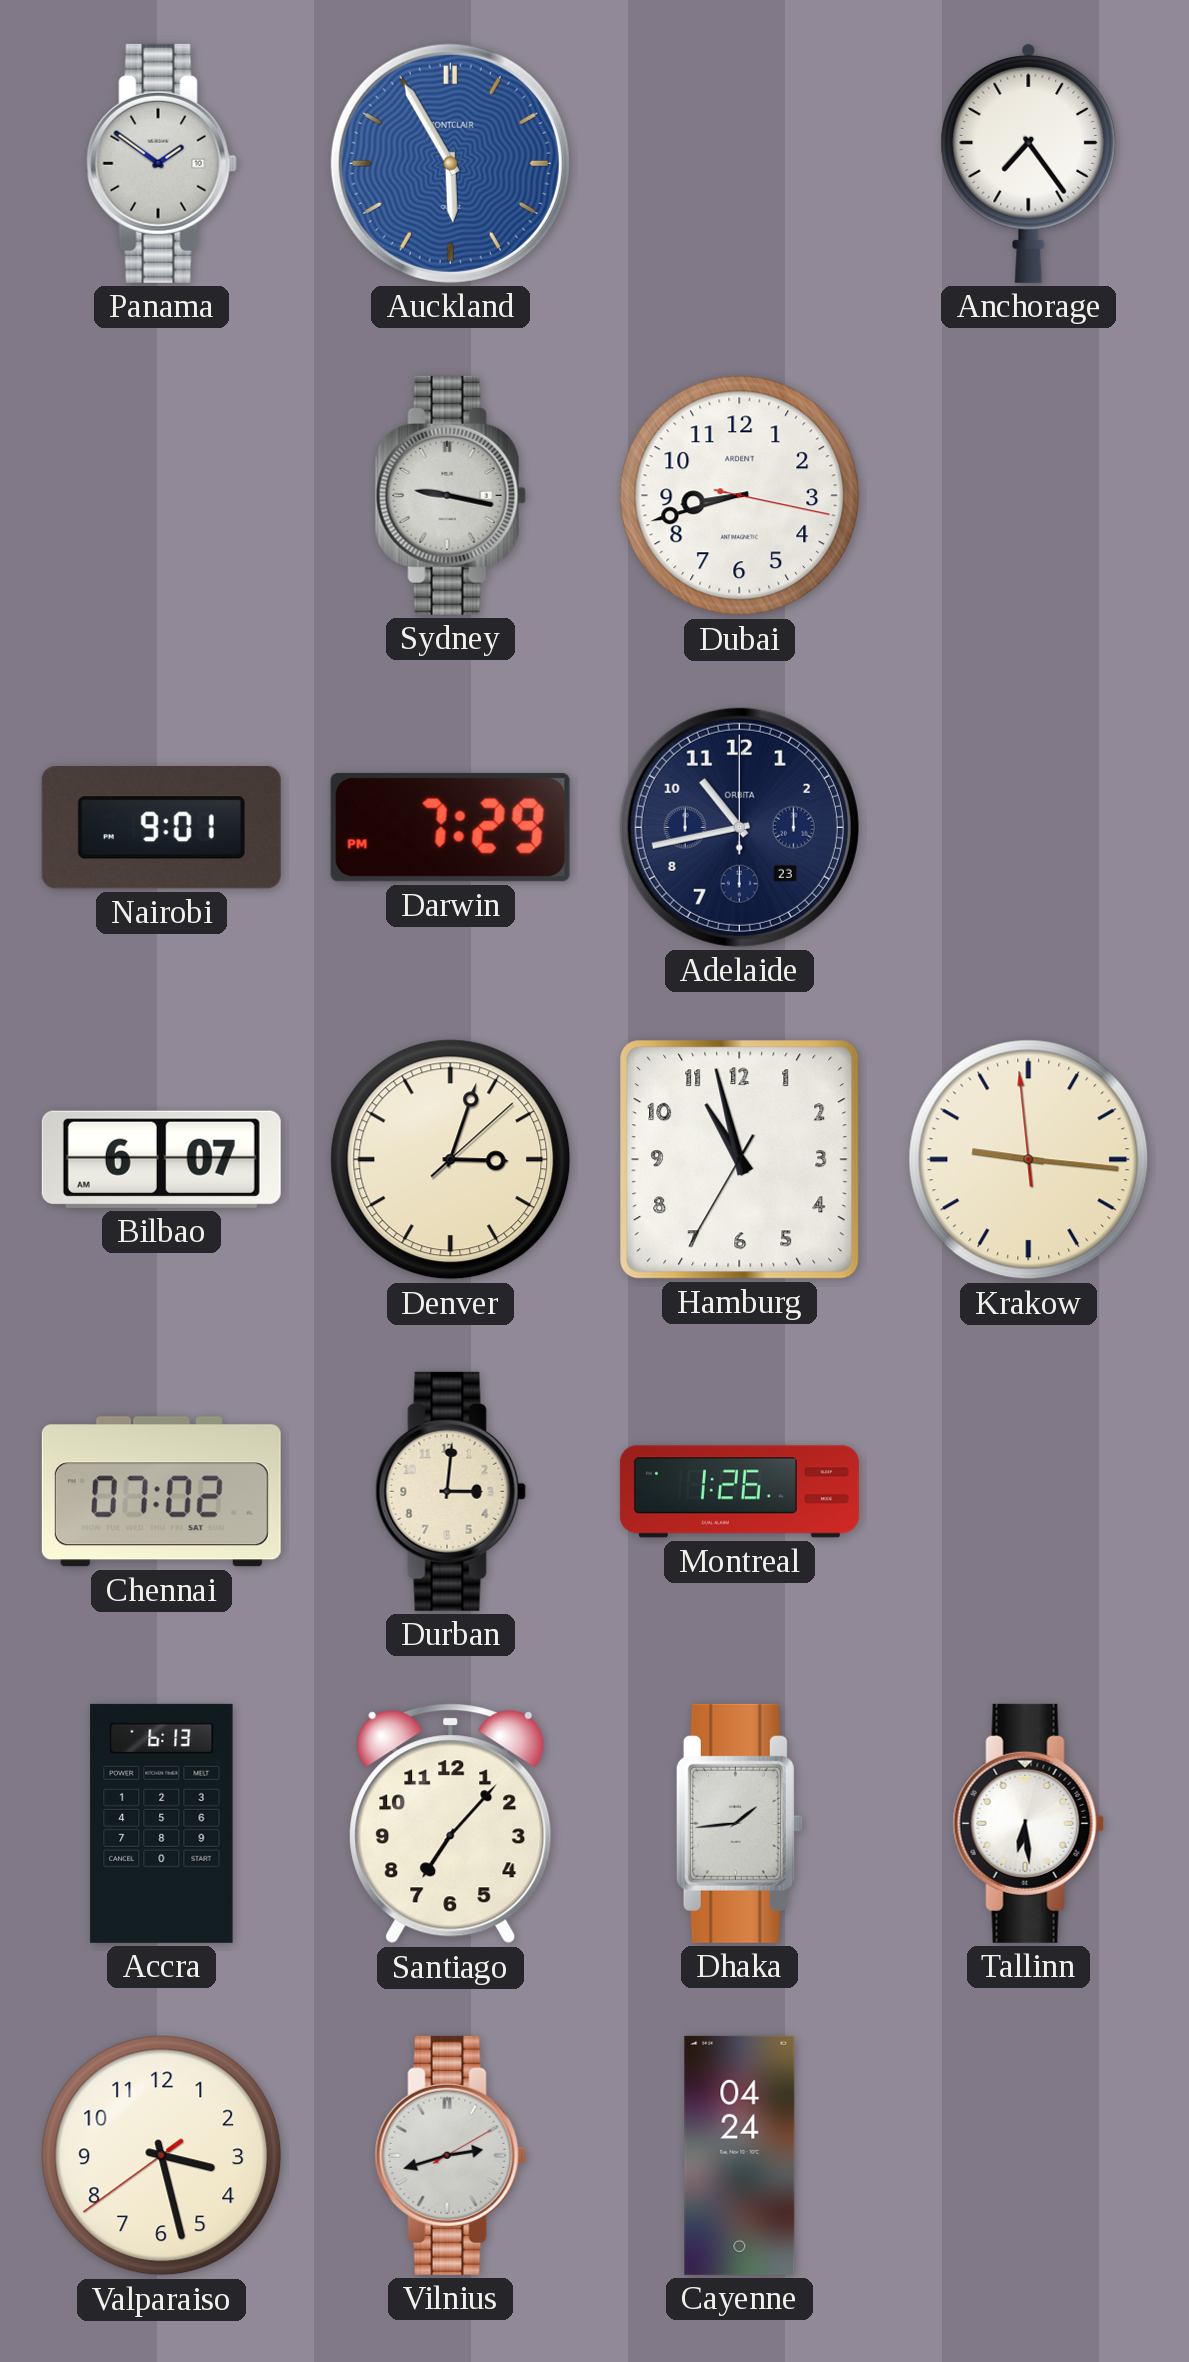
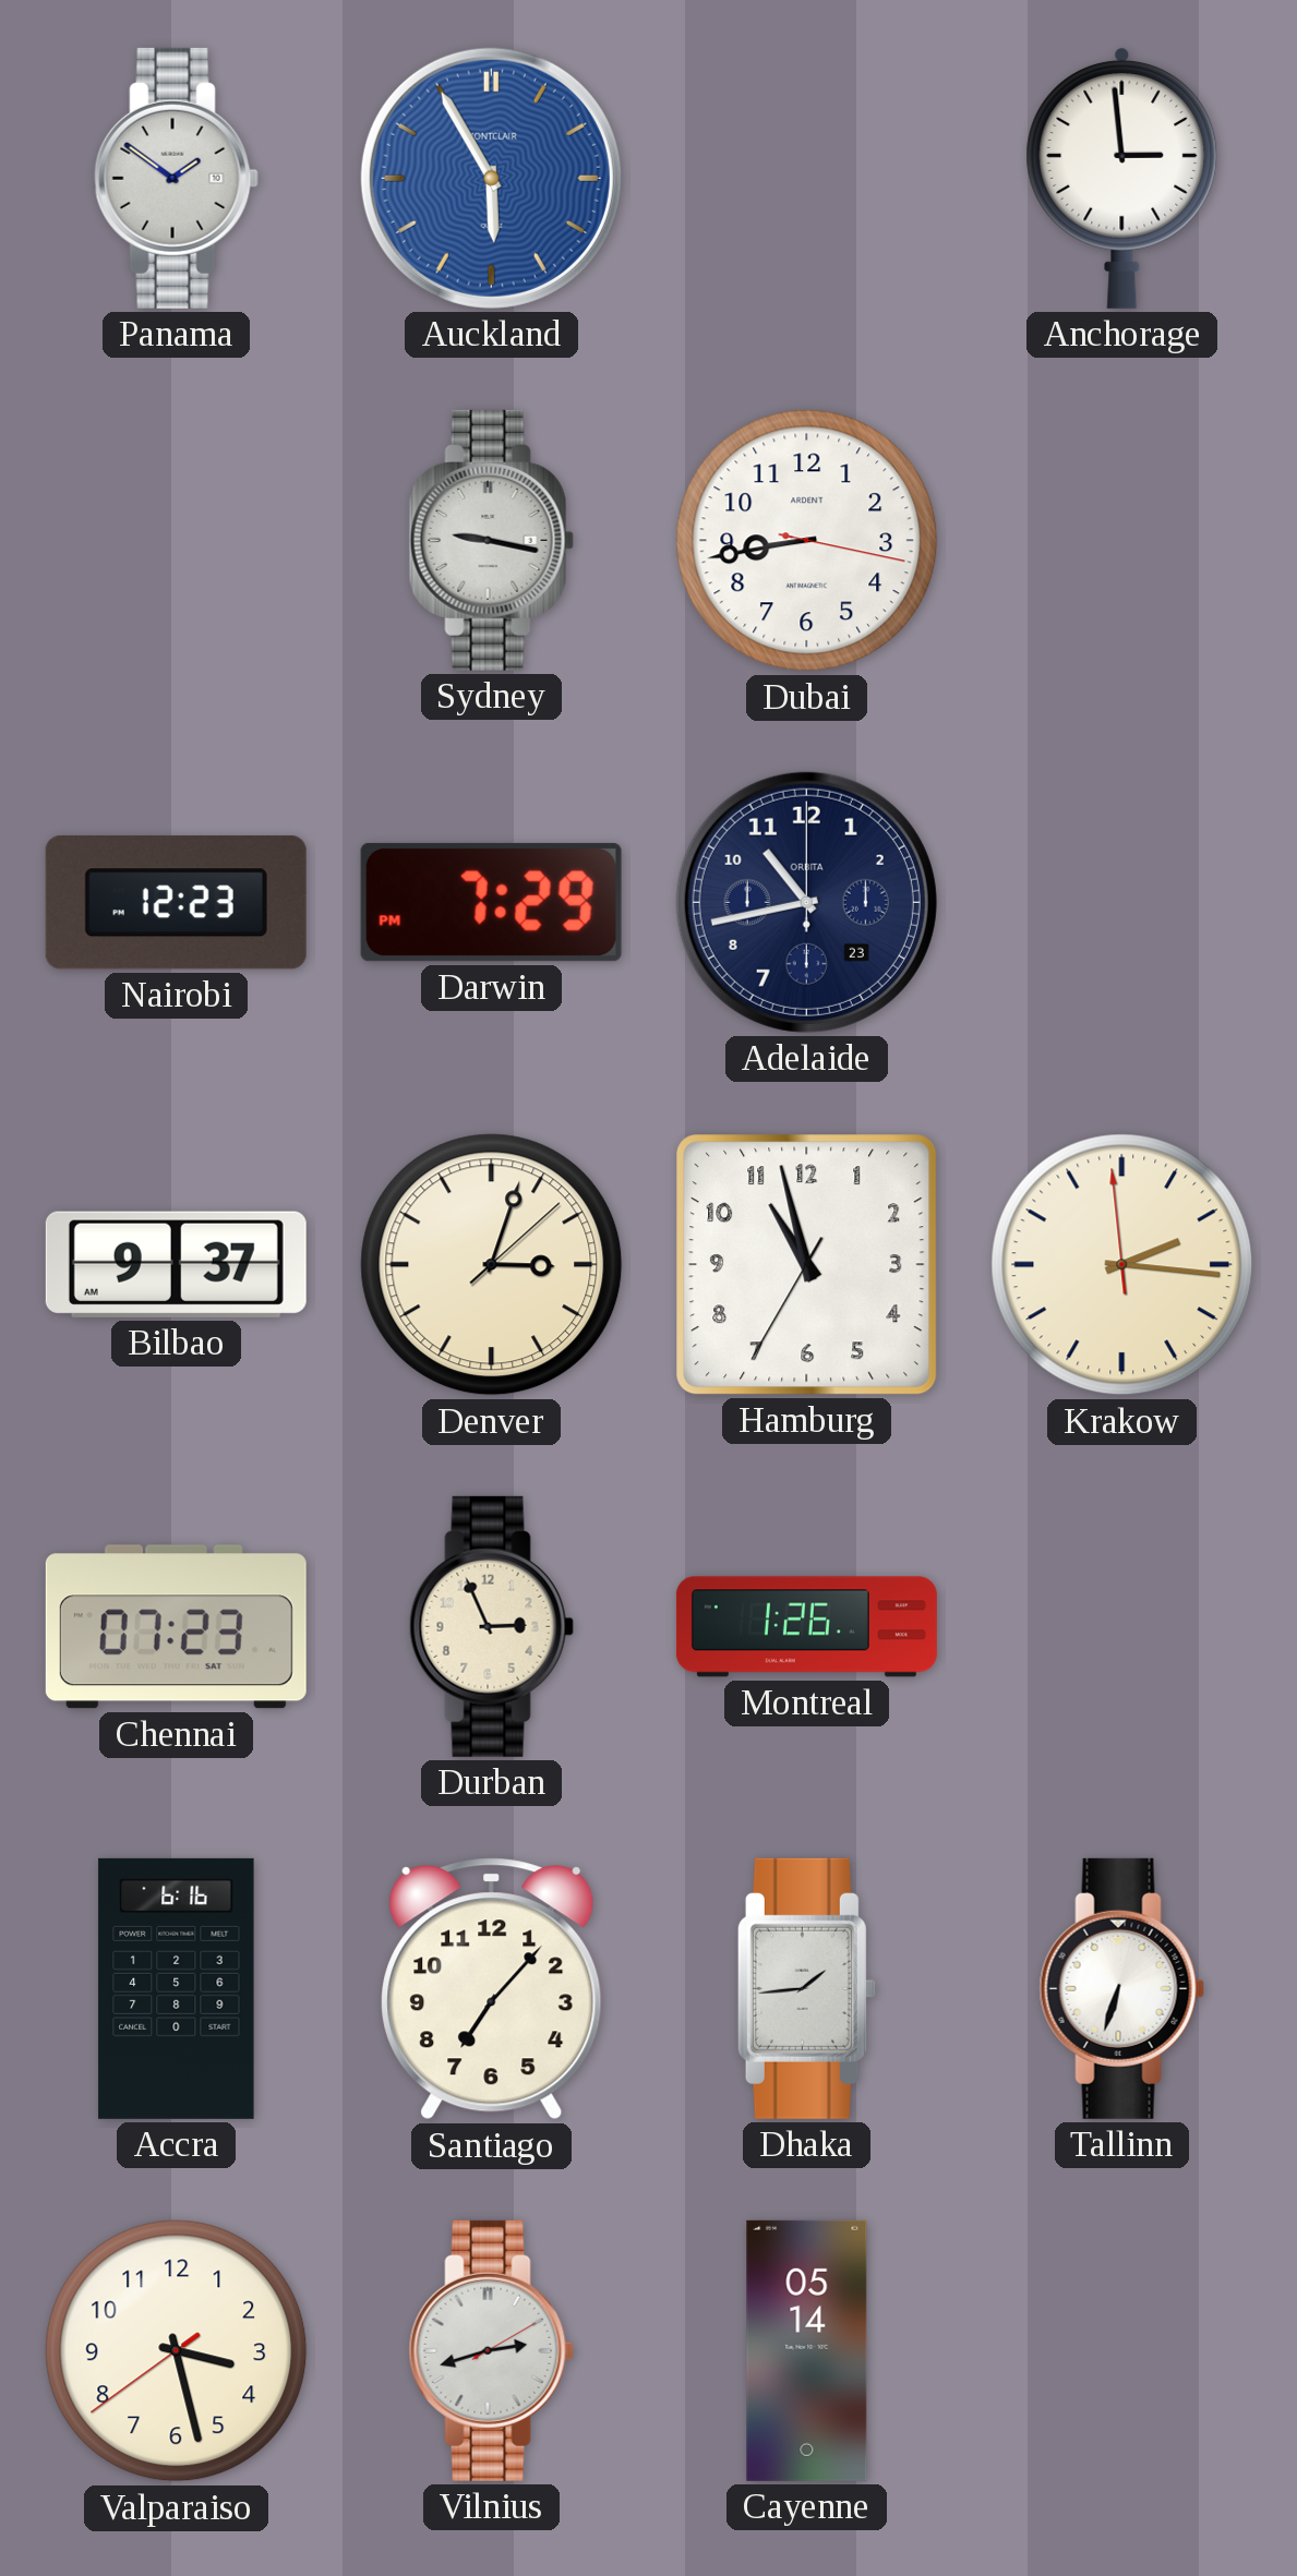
Anchorage: 7:24 -> 2:59
Dubai: 8:42 -> 8:43
Nairobi: 9:01 -> 12:23
Bilbao: 6:07 -> 9:37
Krakow: 9:15 -> 2:15
Chennai: 07:02 -> 07:23
Durban: 3:01 -> 2:56
Accra: 6:13 -> 6:16
Tallinn: 6:29 -> 6:33
Cayenne: 04:24 -> 05:14
